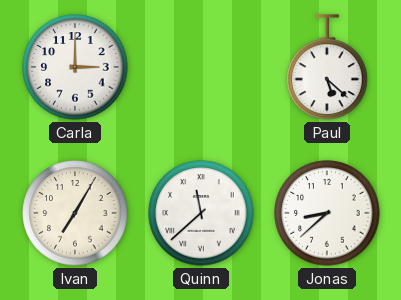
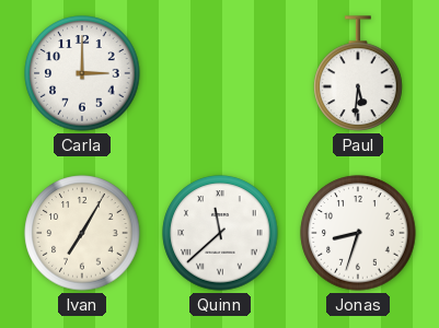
Paul: 5:22 -> 5:31
Jonas: 8:38 -> 8:33
